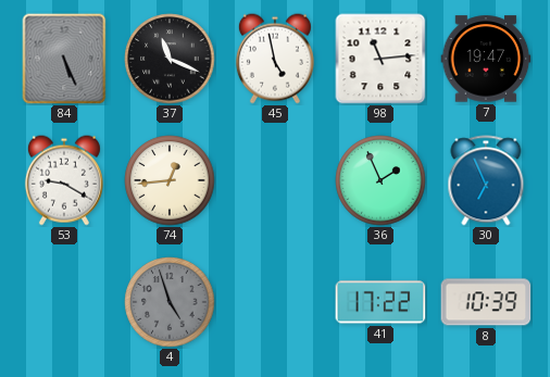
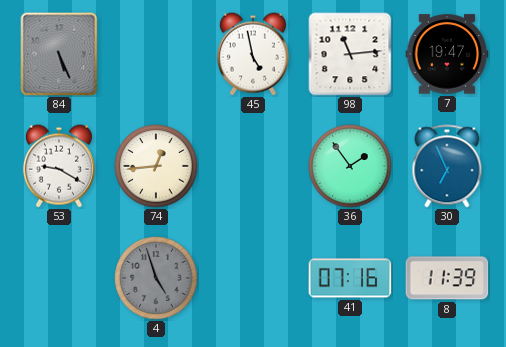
37: 11:19 -> none
36: 1:56 -> 1:54
41: 17:22 -> 07:16
8: 10:39 -> 11:39
